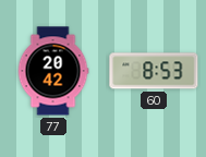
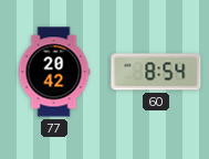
60: 8:53 -> 8:54
